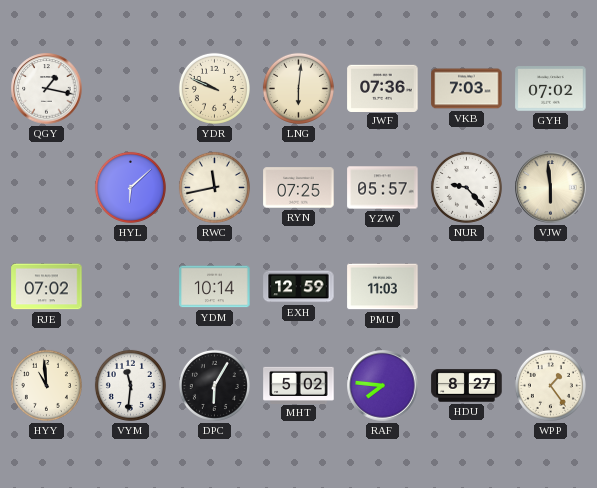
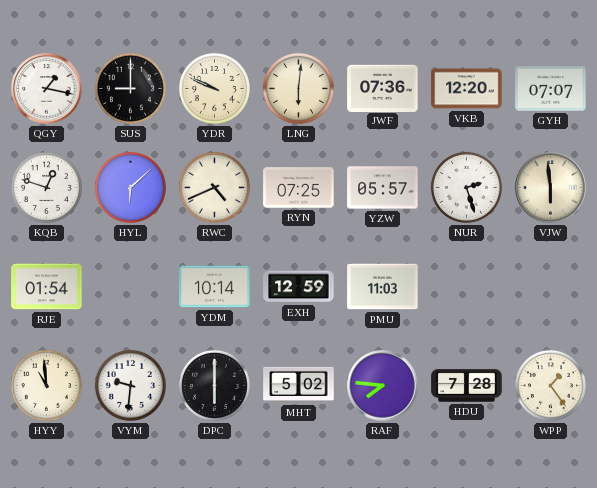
SUS: none -> 9:00
VKB: 7:03 -> 12:20
GYH: 07:02 -> 07:07
KQB: none -> 12:48
RWC: 11:43 -> 4:41
NUR: 9:23 -> 2:27
RJE: 07:02 -> 01:54
VYM: 11:31 -> 9:31
DPC: 6:05 -> 6:00
HDU: 8:27 -> 7:28
